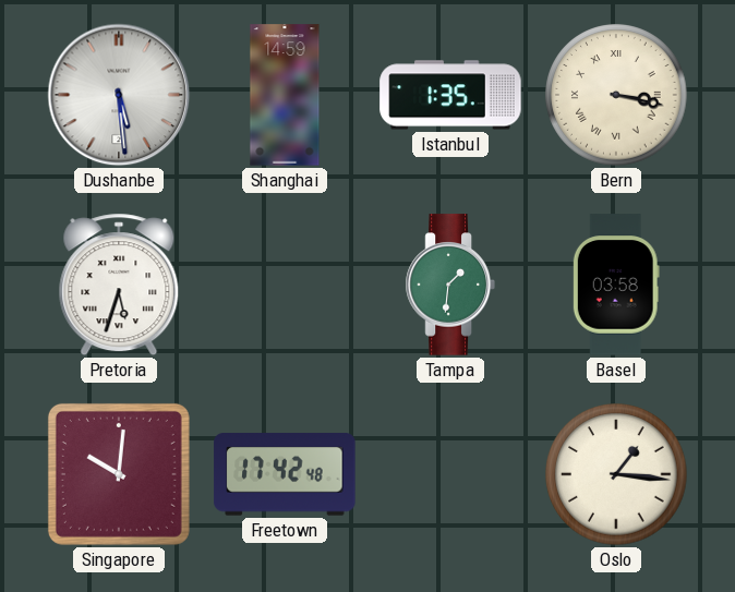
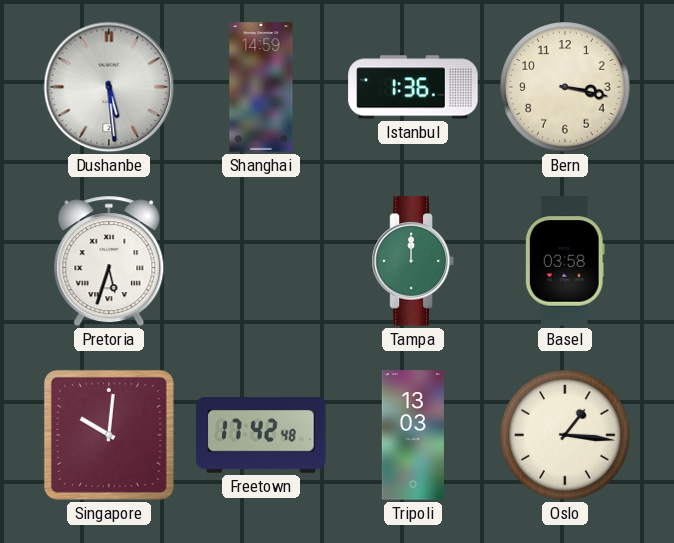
Istanbul: 1:35 -> 1:36
Bern numerals: Roman -> Arabic
Tampa: 1:31 -> 12:00
Tripoli: none -> 13:03
